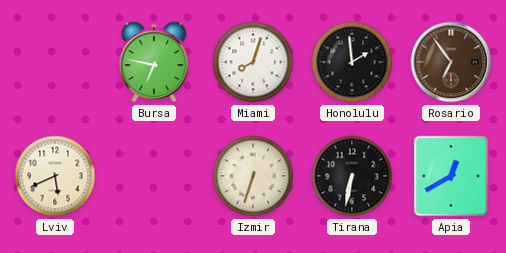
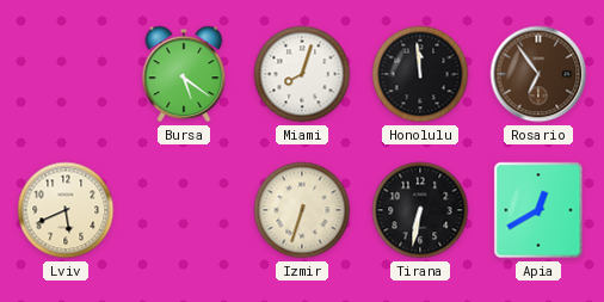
Bursa: 6:47 -> 5:21
Honolulu: 1:59 -> 11:59
